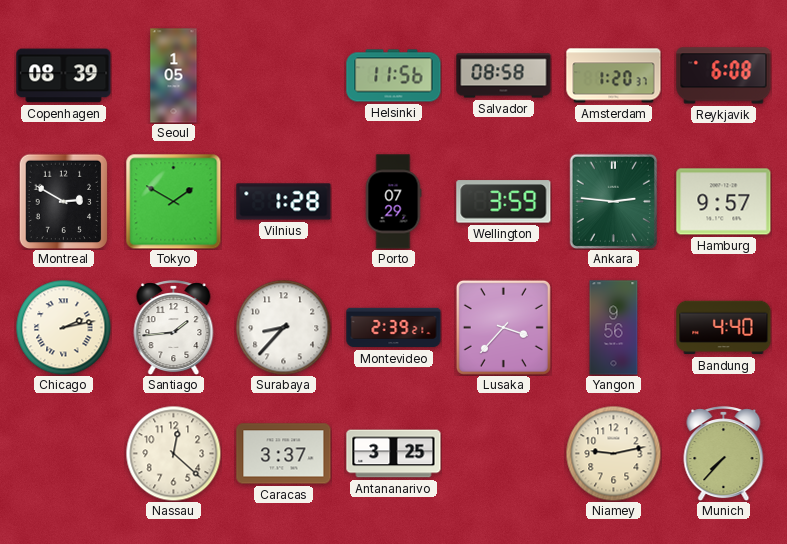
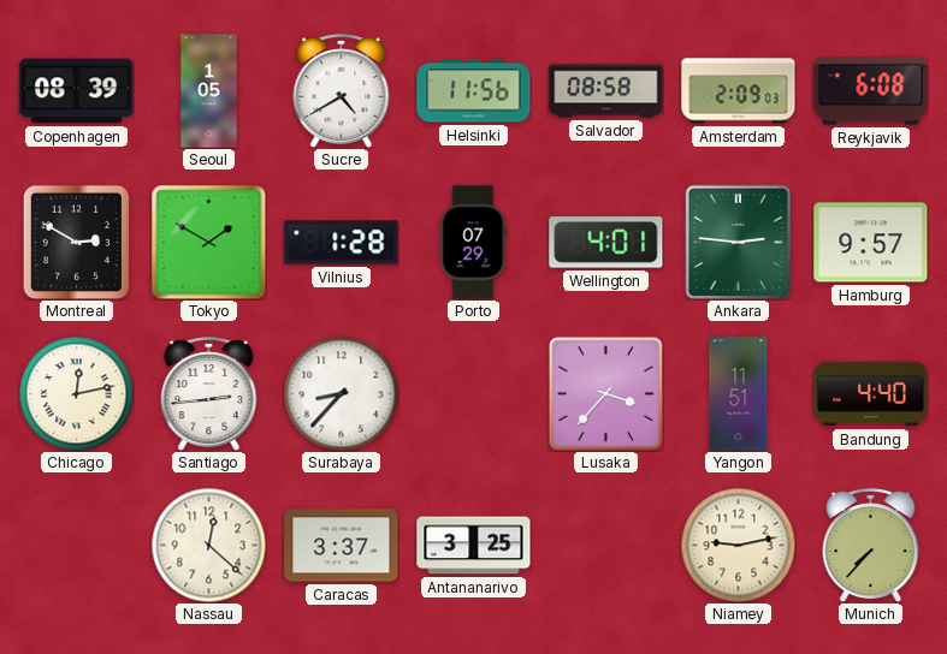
Sucre: none -> 4:40
Amsterdam: 1:20 -> 2:09
Wellington: 3:59 -> 4:01
Chicago: 2:13 -> 12:13
Santiago: 1:44 -> 2:44
Montevideo: 2:39 -> none
Yangon: 9:56 -> 11:51
